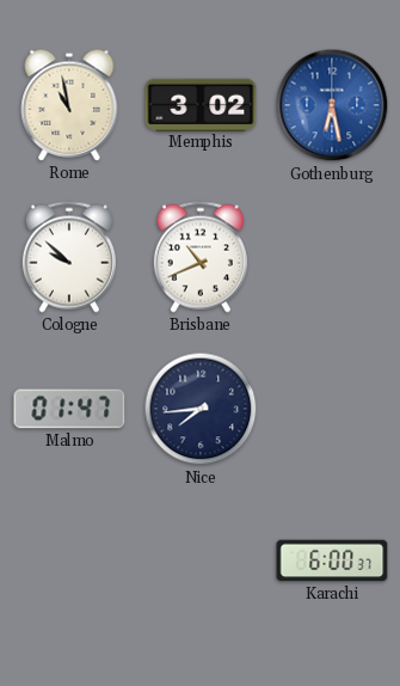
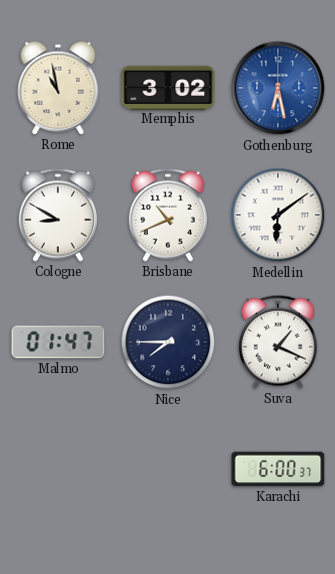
Cologne: 9:52 -> 8:50
Medellin: none -> 6:09
Nice: 7:44 -> 7:45
Suva: none -> 1:19
